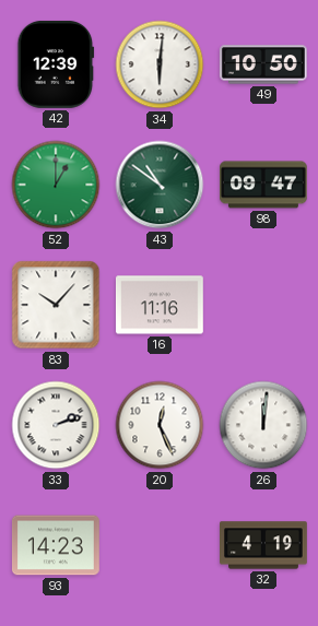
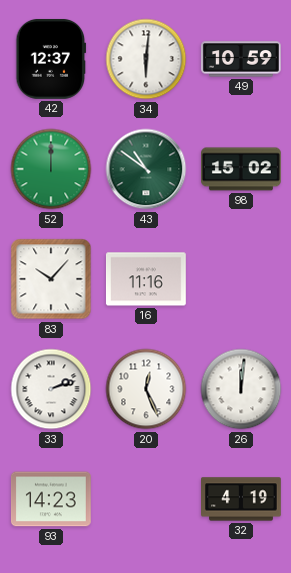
42: 12:39 -> 12:37
49: 10:50 -> 10:59
52: 1:00 -> 12:00
98: 09:47 -> 15:02
